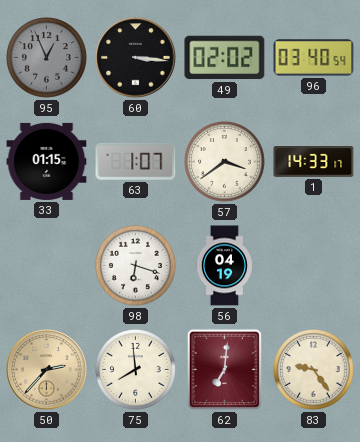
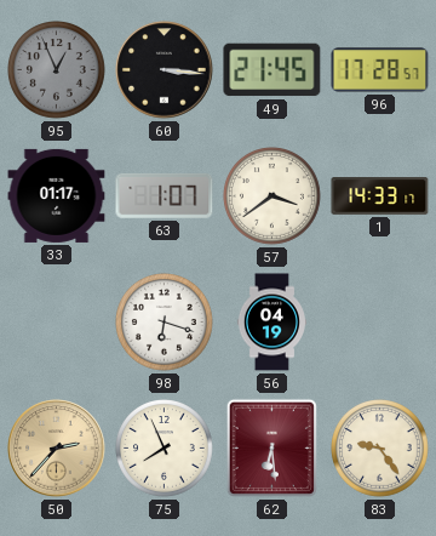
49: 02:02 -> 21:45
96: 03:40 -> 17:28
33: 01:15 -> 01:17
75: 7:59 -> 7:56
62: 7:01 -> 6:29
